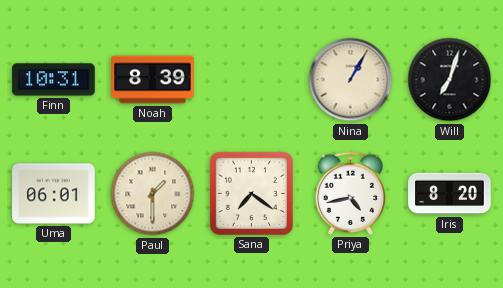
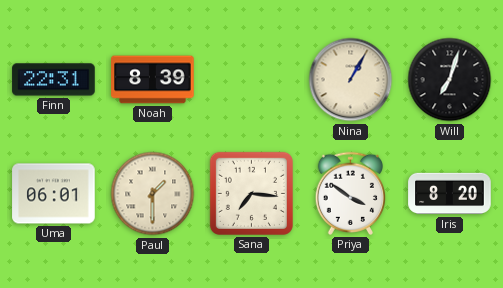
Finn: 10:31 -> 22:31
Sana: 7:21 -> 7:16
Priya: 4:43 -> 3:51
